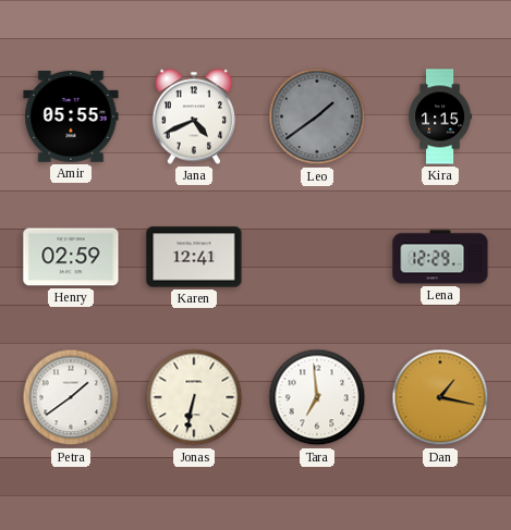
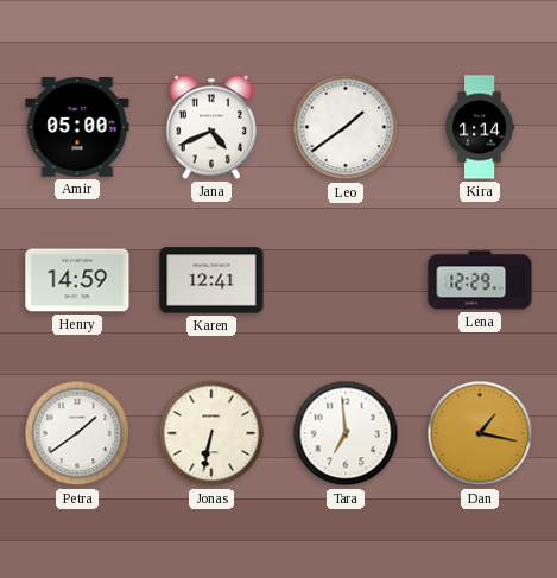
Amir: 05:55 -> 05:00
Leo dial: grey -> white
Kira: 1:15 -> 1:14
Henry: 02:59 -> 14:59
